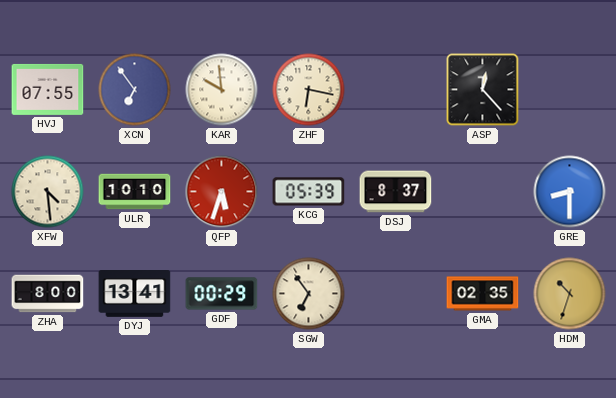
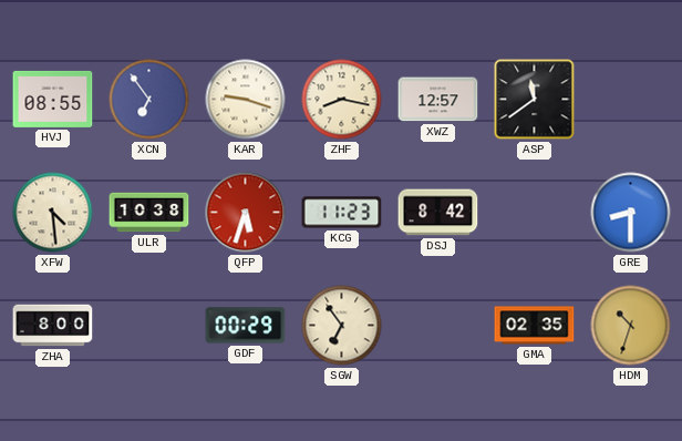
HVJ: 07:55 -> 08:55
KAR: 9:59 -> 9:18
ZHF: 6:17 -> 8:17
XWZ: none -> 12:57
ASP: 12:23 -> 11:39
ULR: 10:10 -> 10:38
KCG: 05:39 -> 11:23
DSJ: 8:37 -> 8:42
DYJ: 13:41 -> none
